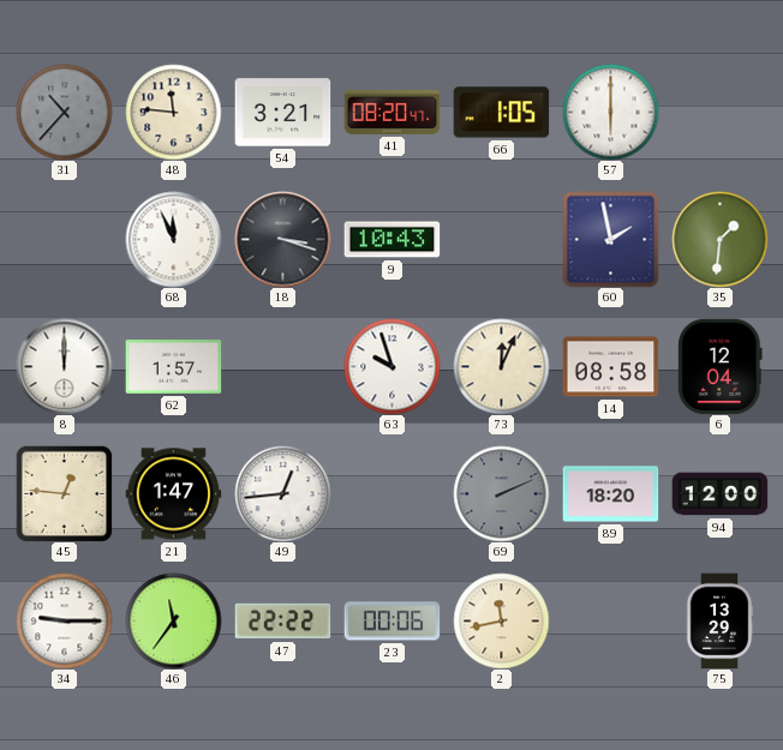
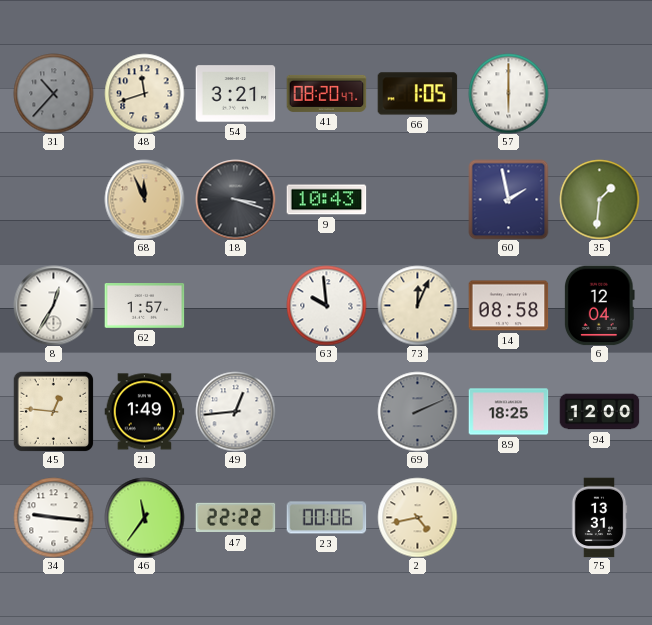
48: 11:46 -> 11:42
68 dial: white -> champagne
8: 12:00 -> 12:35
63: 9:57 -> 9:59
21: 1:47 -> 1:49
89: 18:20 -> 18:25
34: 9:15 -> 9:16
2: 11:43 -> 4:43
75: 13:29 -> 13:31
